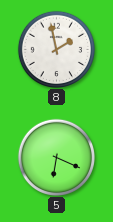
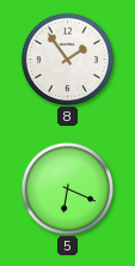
8: 1:58 -> 1:54
